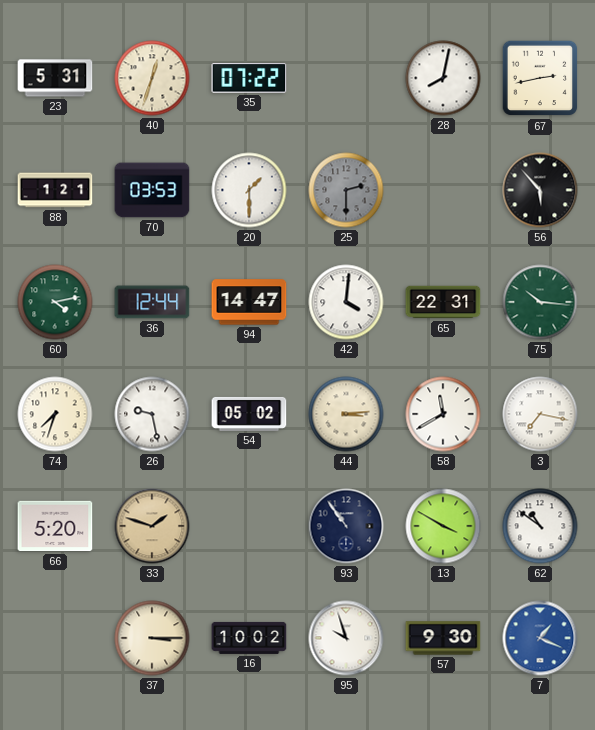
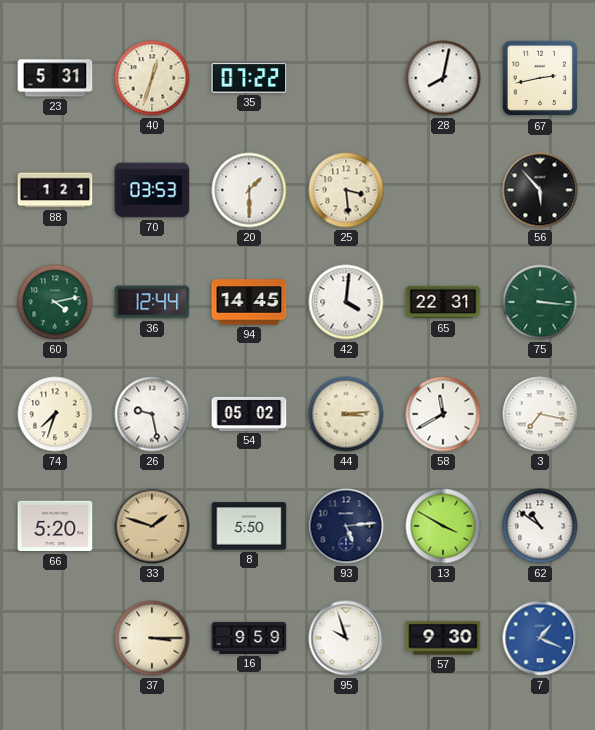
25: 2:30 -> 3:29
25 dial: grey -> cream
94: 14:47 -> 14:45
75: 10:16 -> 3:16
8: none -> 5:50
93: 10:54 -> 5:14
16: 10:02 -> 9:59
